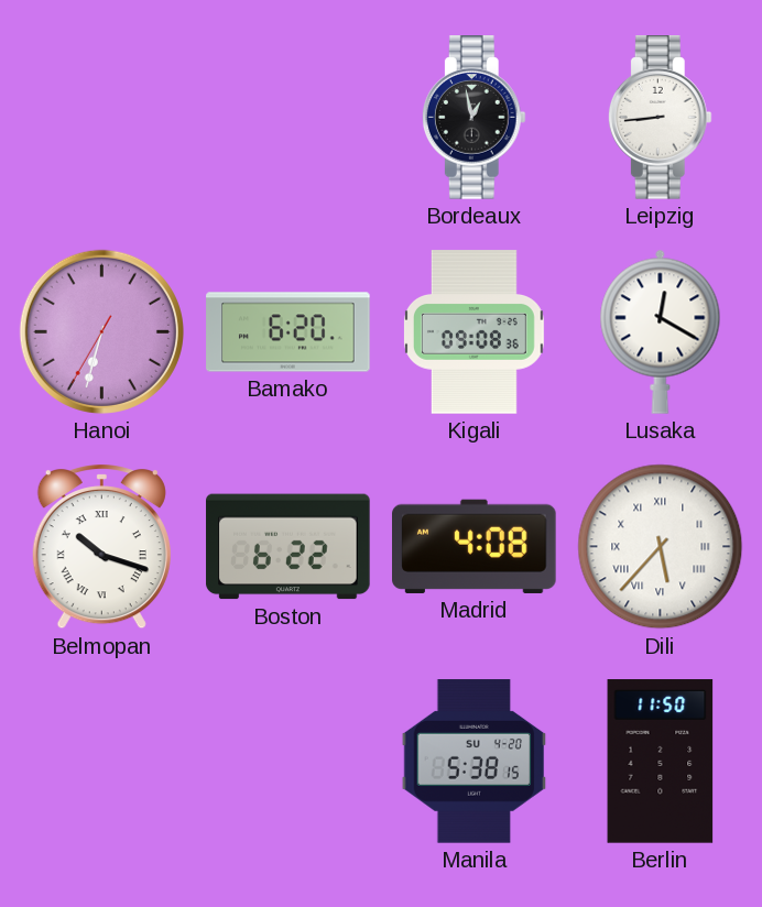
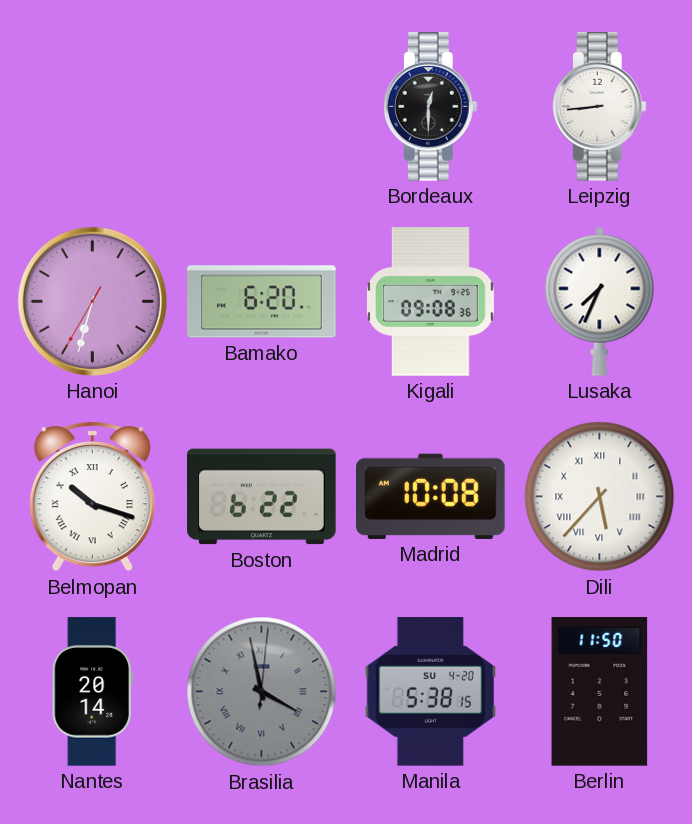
Bordeaux: 12:58 -> 12:30
Lusaka: 12:20 -> 7:34
Madrid: 4:08 -> 10:08
Nantes: none -> 20:14
Brasilia: none -> 3:58
